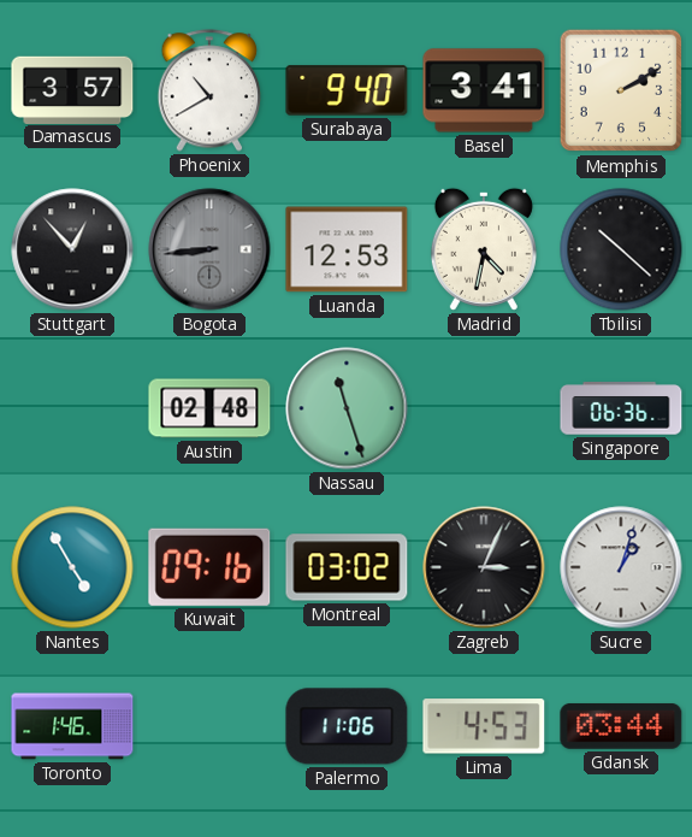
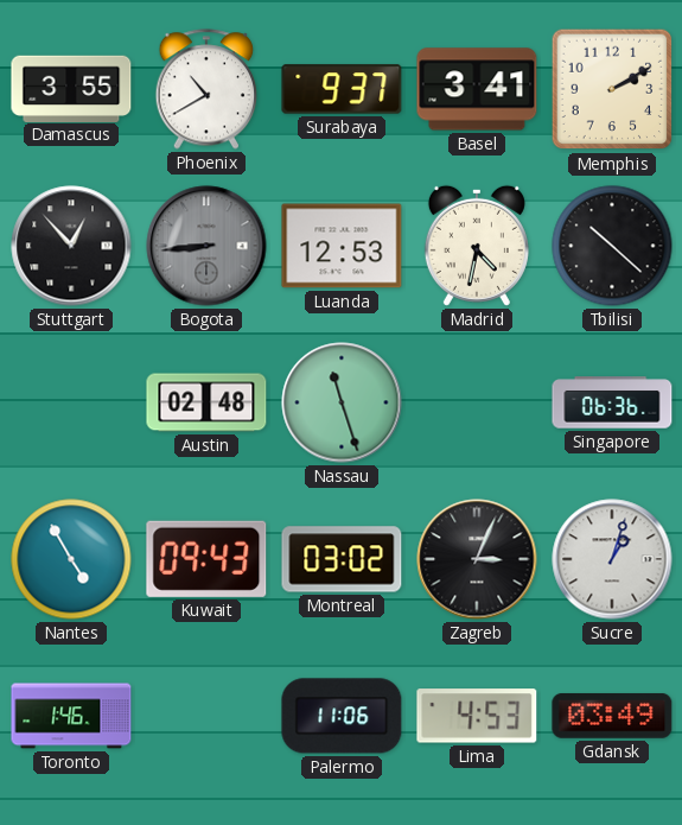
Damascus: 3:57 -> 3:55
Surabaya: 9:40 -> 9:37
Kuwait: 09:16 -> 09:43
Gdansk: 03:44 -> 03:49
